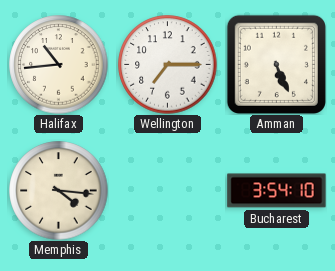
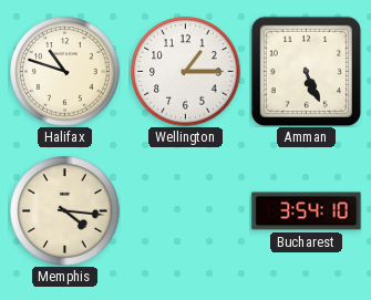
Halifax: 10:44 -> 10:48
Wellington: 7:15 -> 1:15
